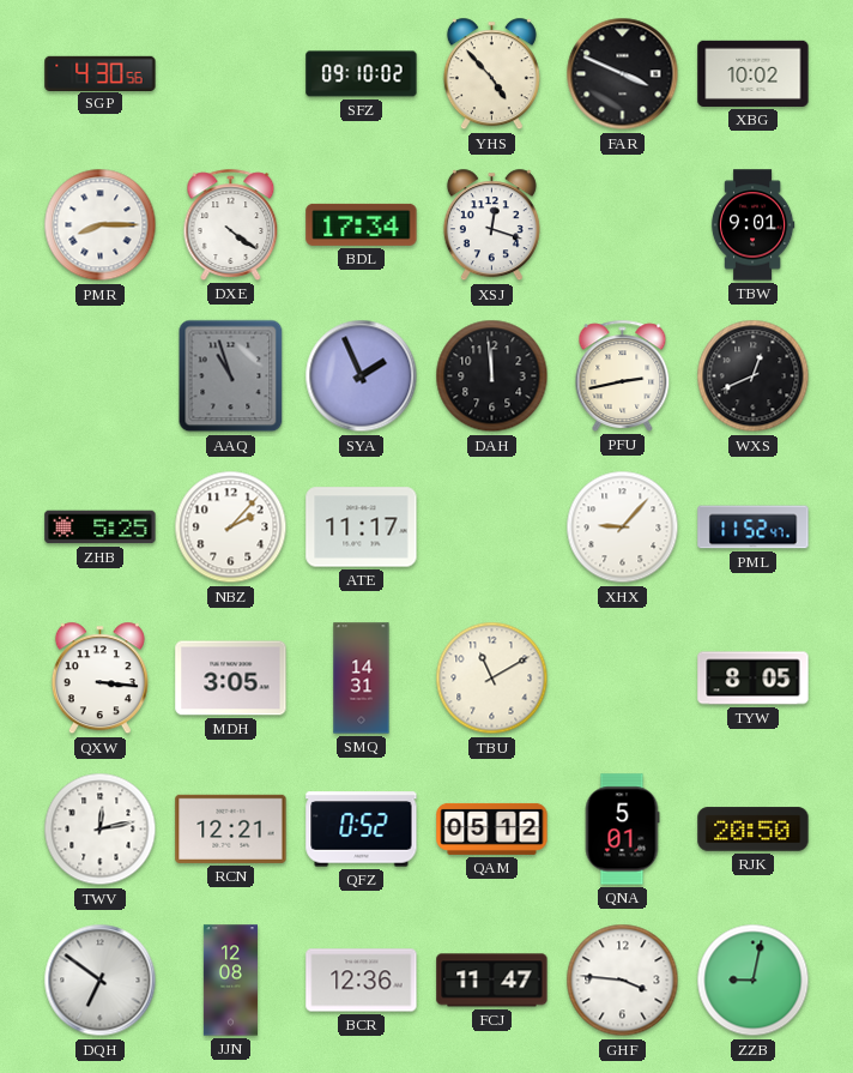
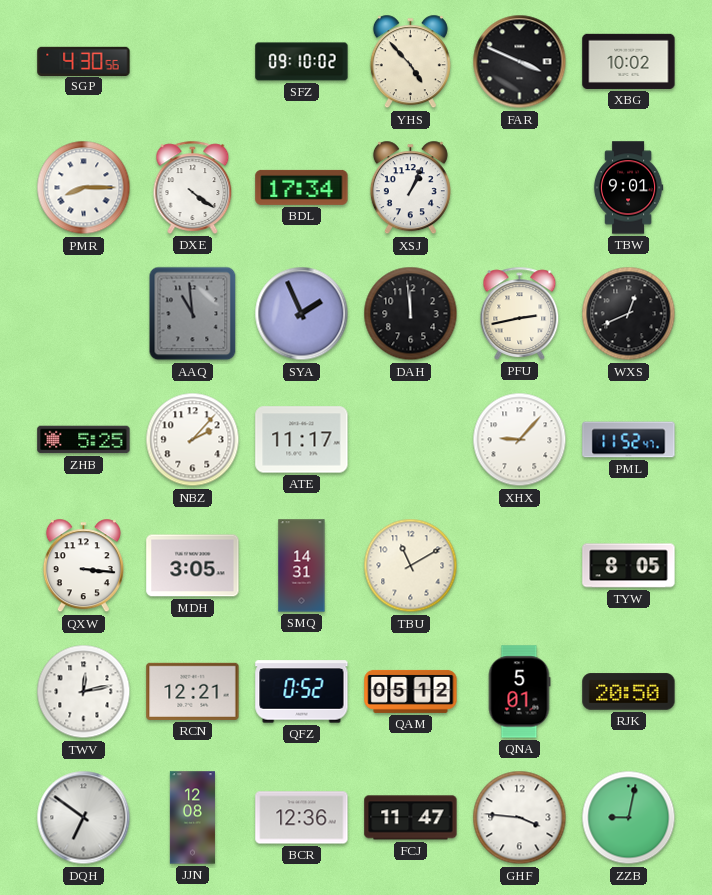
XSJ: 12:18 -> 1:04
AAQ: 10:57 -> 10:59
